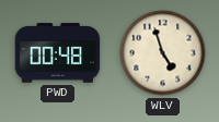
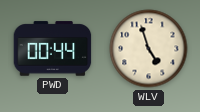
PWD: 00:48 -> 00:44
